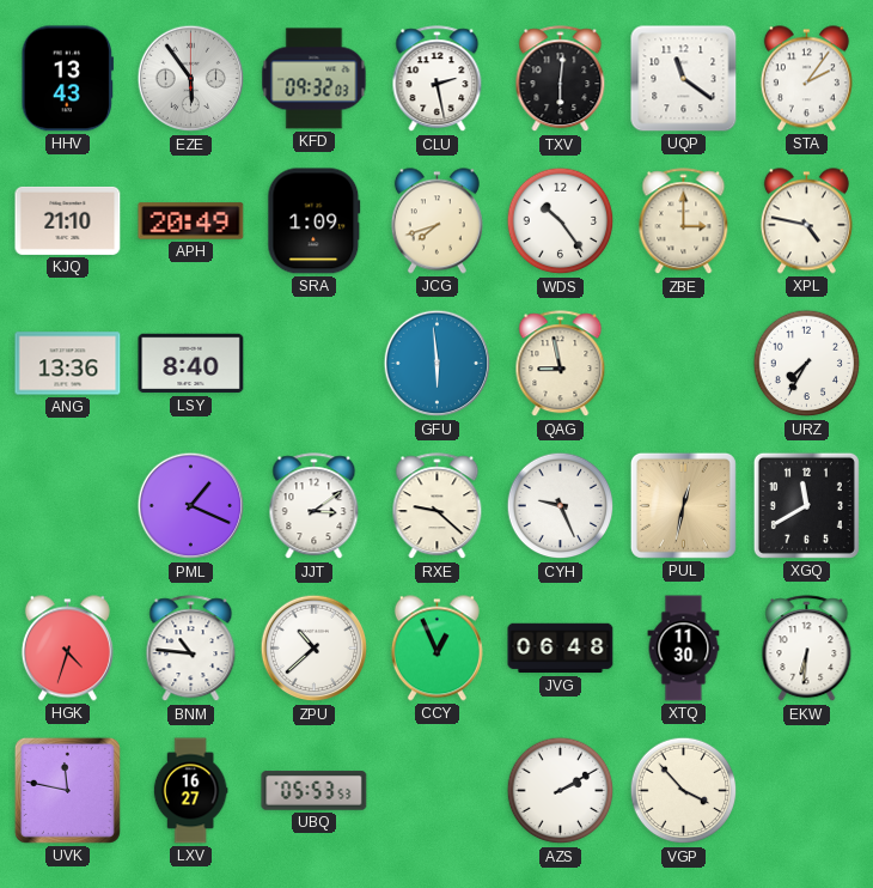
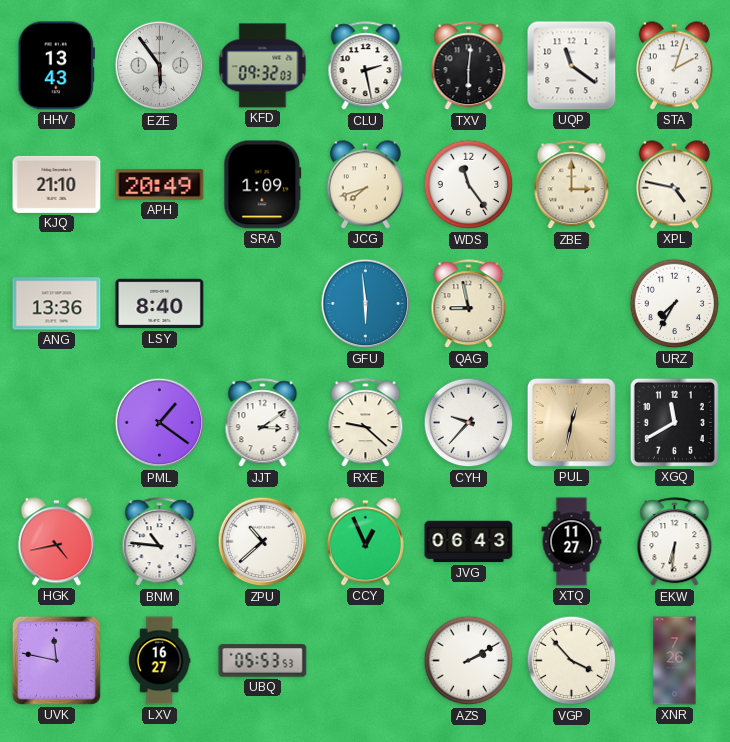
STA: 2:06 -> 2:03
WDS: 10:24 -> 11:24
PML: 1:19 -> 1:21
CYH: 9:26 -> 9:37
HGK: 4:33 -> 4:43
JVG: 06:48 -> 06:43
XTQ: 11:30 -> 11:27
XNR: none -> 7:26
